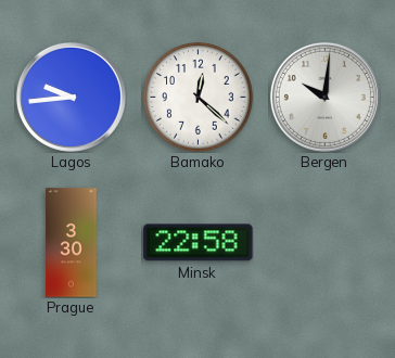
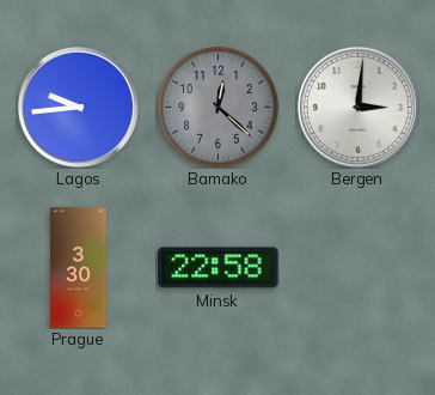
Bamako dial: white -> grey
Bergen: 10:01 -> 3:01
